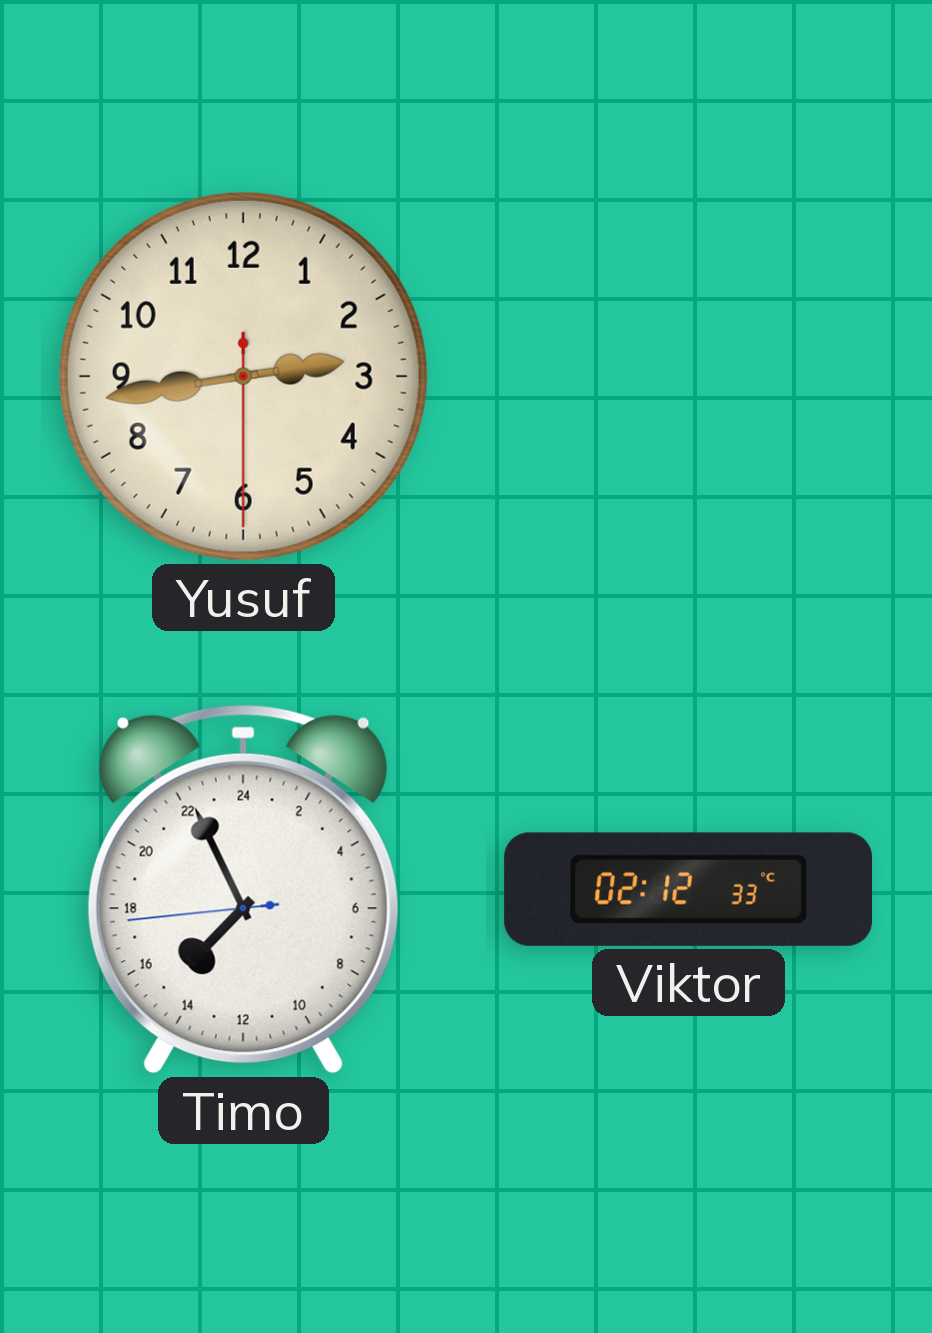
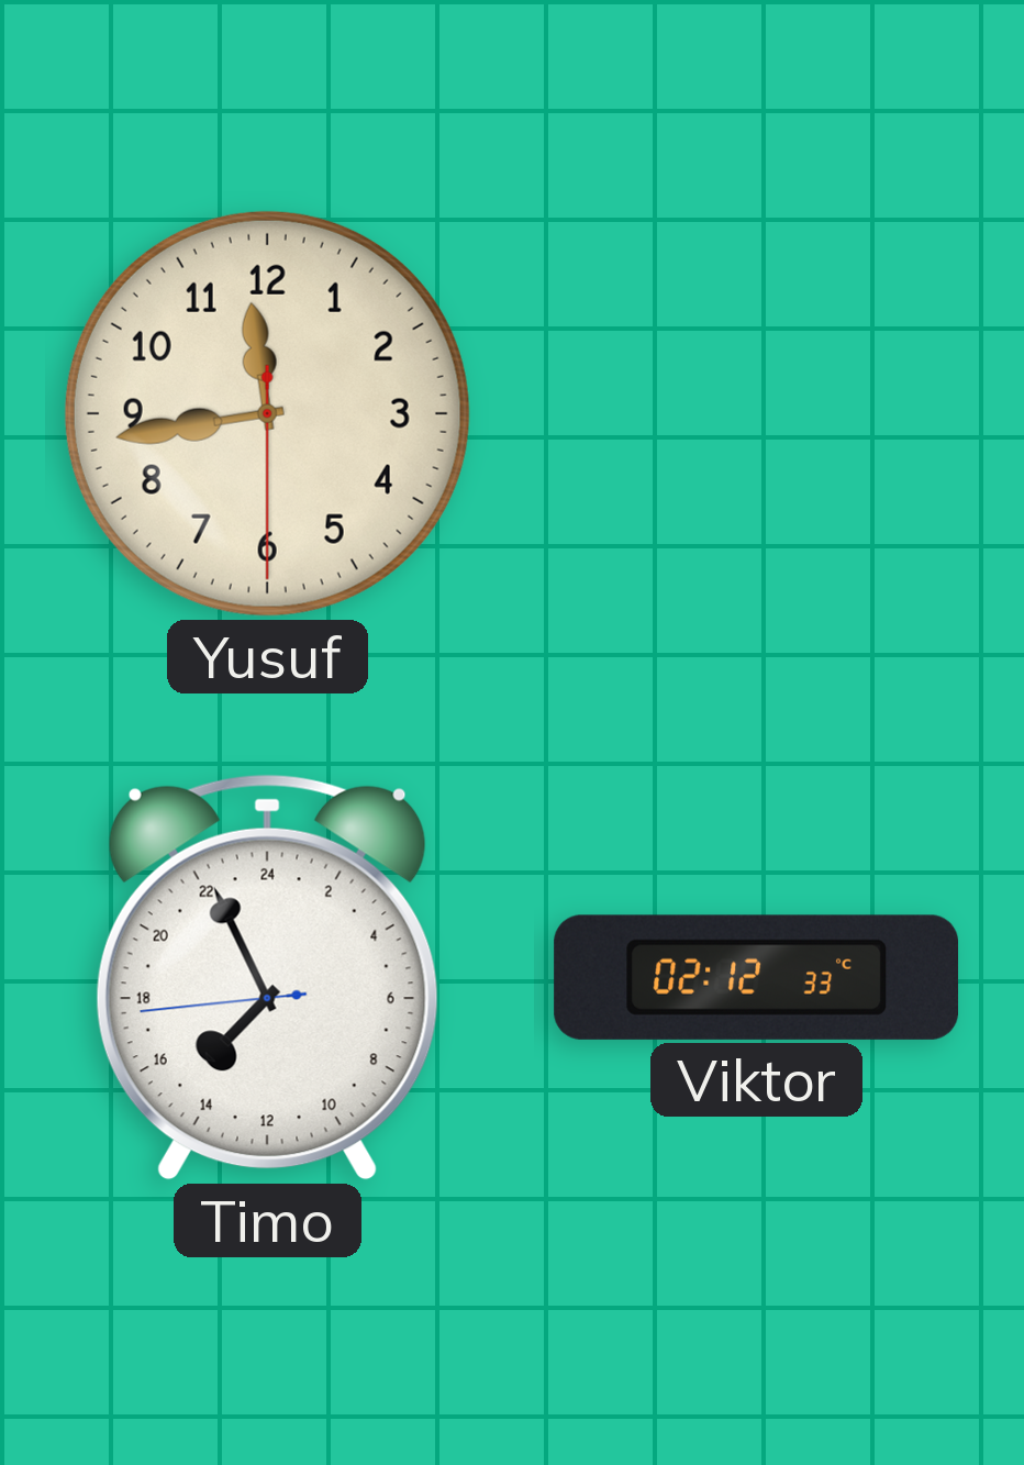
Yusuf: 2:43 -> 11:43
